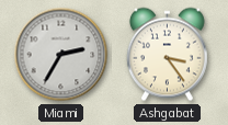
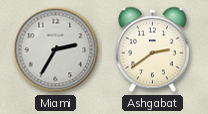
Ashgabat: 3:24 -> 2:39
